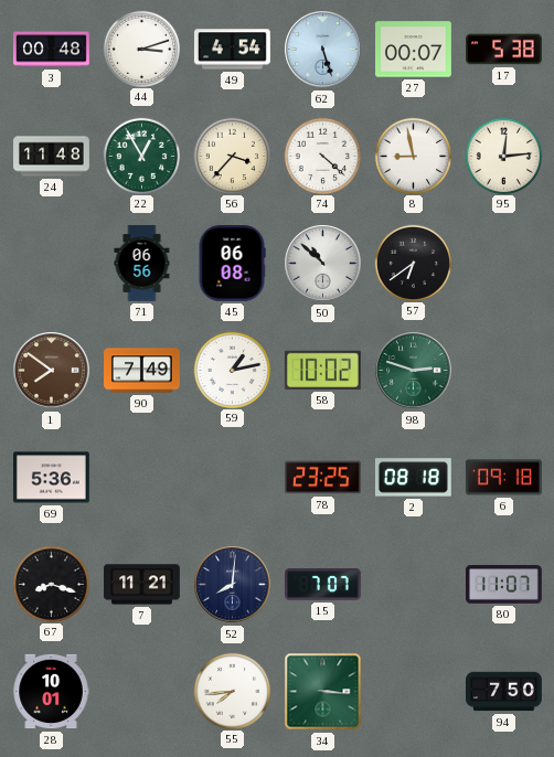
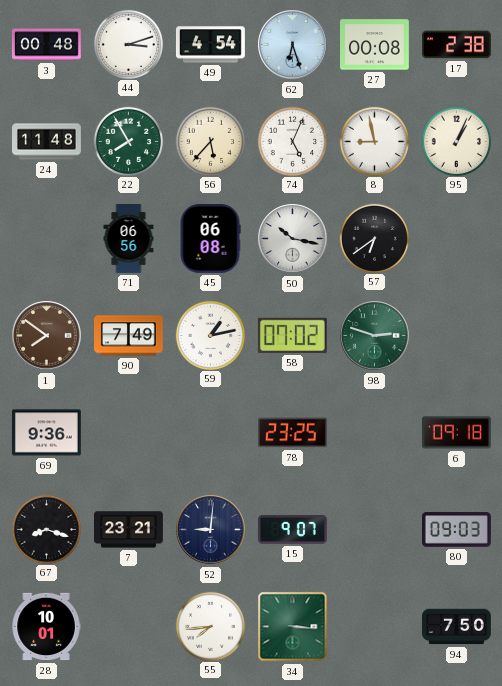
62: 5:27 -> 6:27
27: 00:07 -> 00:08
17: 5:38 -> 2:38
22: 12:55 -> 7:55
56: 3:37 -> 5:37
74: 4:22 -> 5:04
95: 12:14 -> 1:04
50: 10:52 -> 10:17
58: 10:02 -> 07:02
69: 5:36 -> 9:36
2: 08:18 -> none
7: 11:21 -> 23:21
52: 8:01 -> 9:01
15: 7:07 -> 9:07
80: 11:07 -> 09:03
